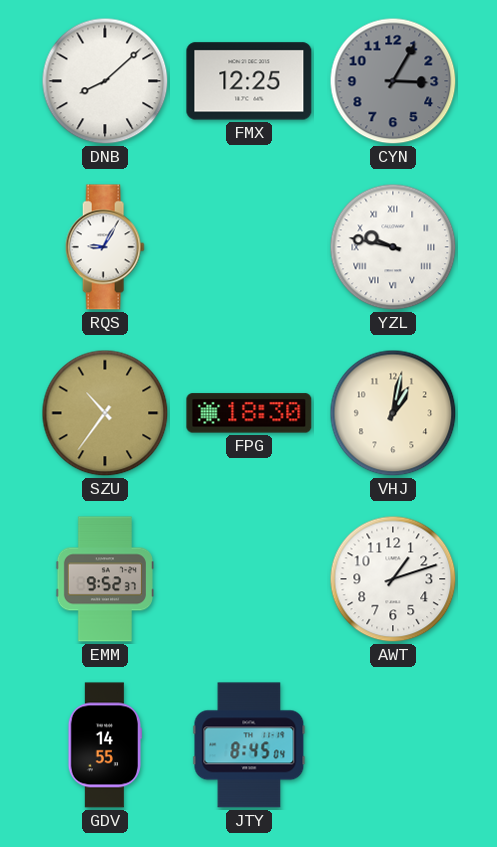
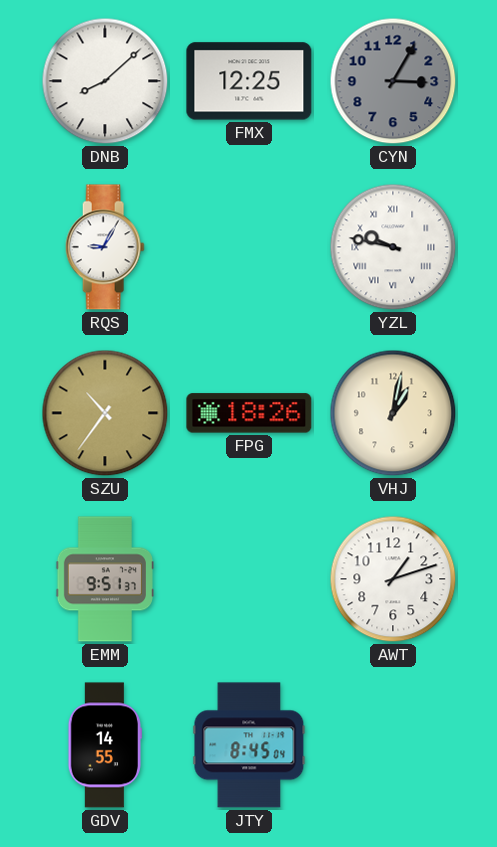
FPG: 18:30 -> 18:26
EMM: 9:52 -> 9:51
